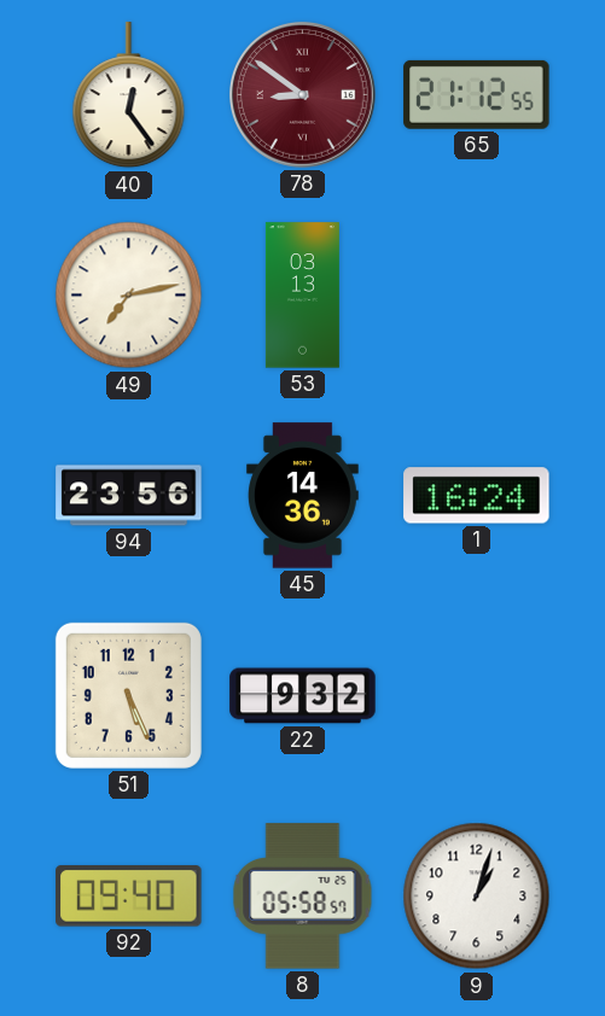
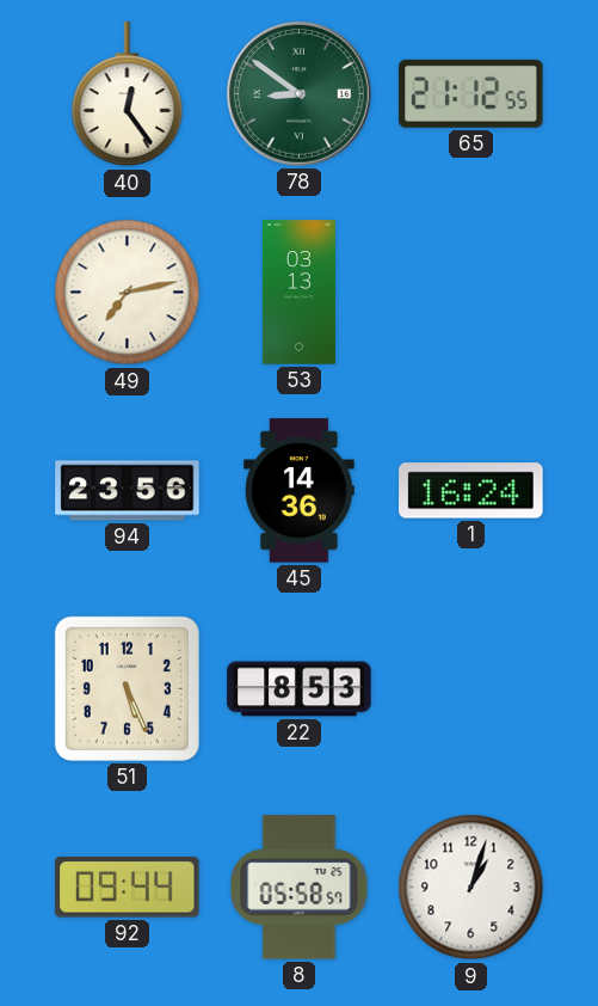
78 dial: burgundy -> green
22: 9:32 -> 8:53
92: 09:40 -> 09:44
